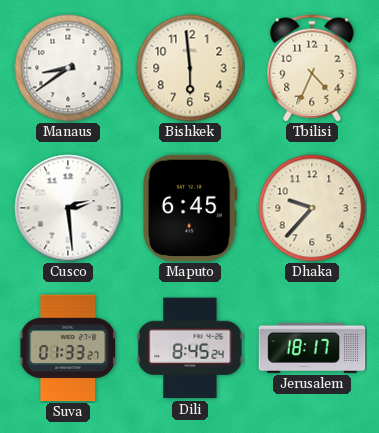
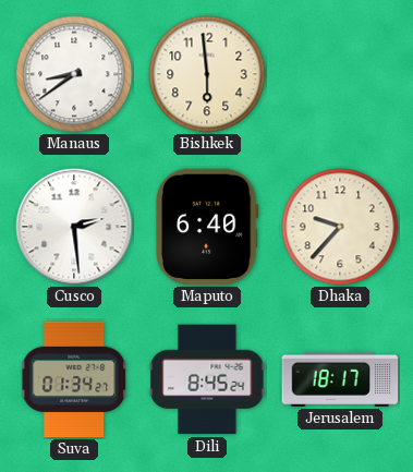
Tbilisi: 4:34 -> none
Maputo: 6:45 -> 6:40
Suva: 01:33 -> 01:34
